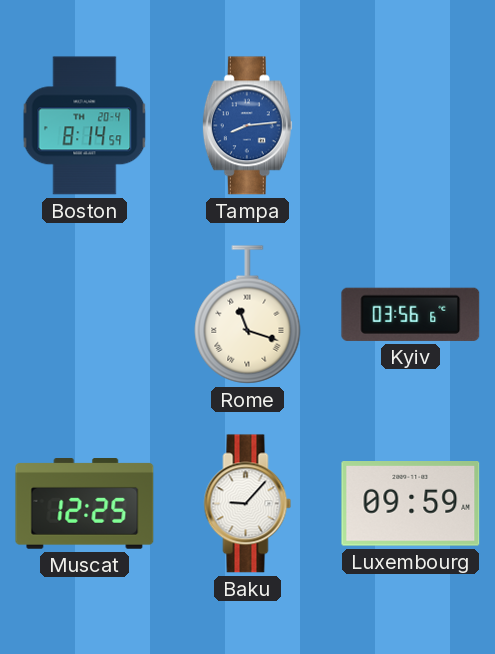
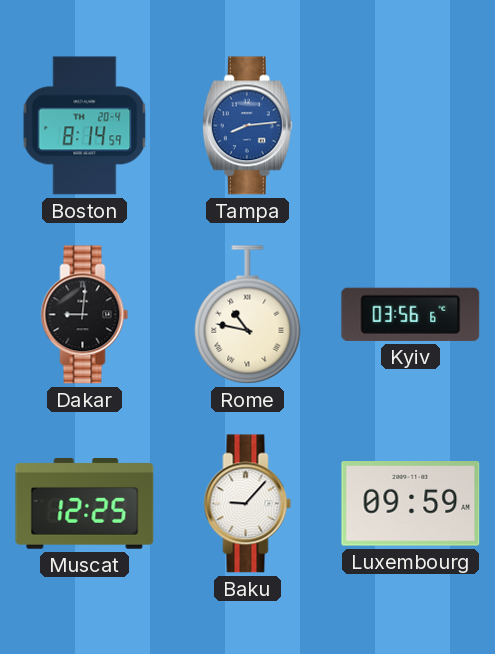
Dakar: none -> 9:01
Rome: 11:18 -> 10:47
